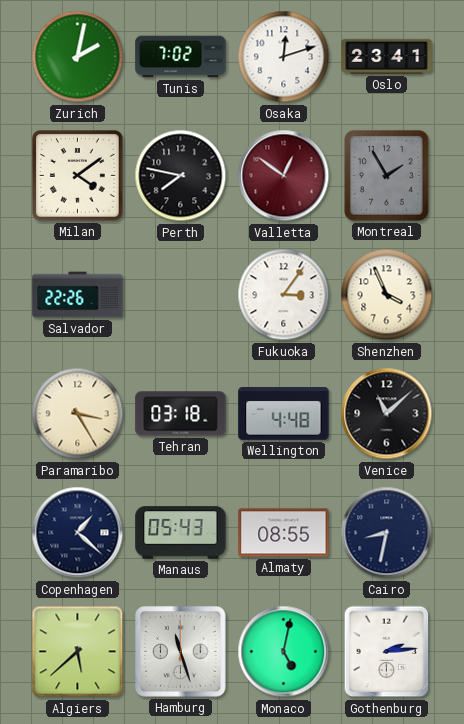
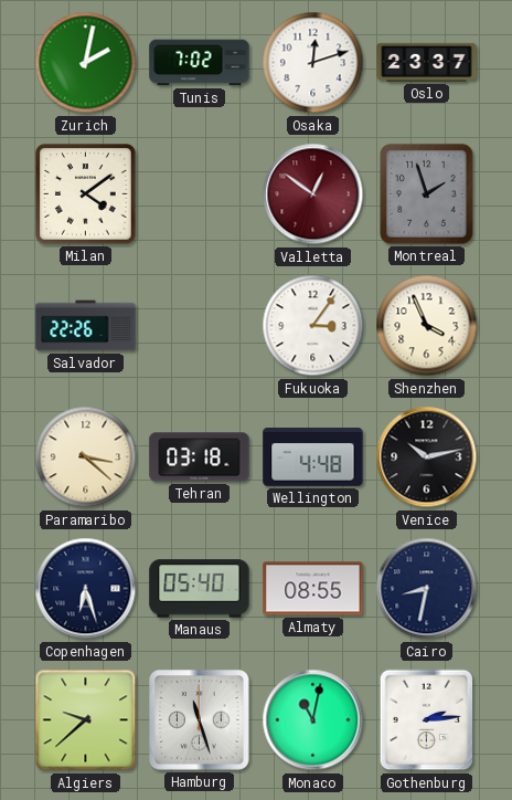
Oslo: 23:41 -> 23:37
Perth: 7:47 -> none
Montreal: 1:55 -> 1:57
Paramaribo: 3:25 -> 3:22
Venice: 11:08 -> 10:13
Copenhagen: 1:22 -> 6:27
Manaus: 05:43 -> 05:40
Algiers: 5:38 -> 9:38
Monaco: 5:02 -> 11:02
